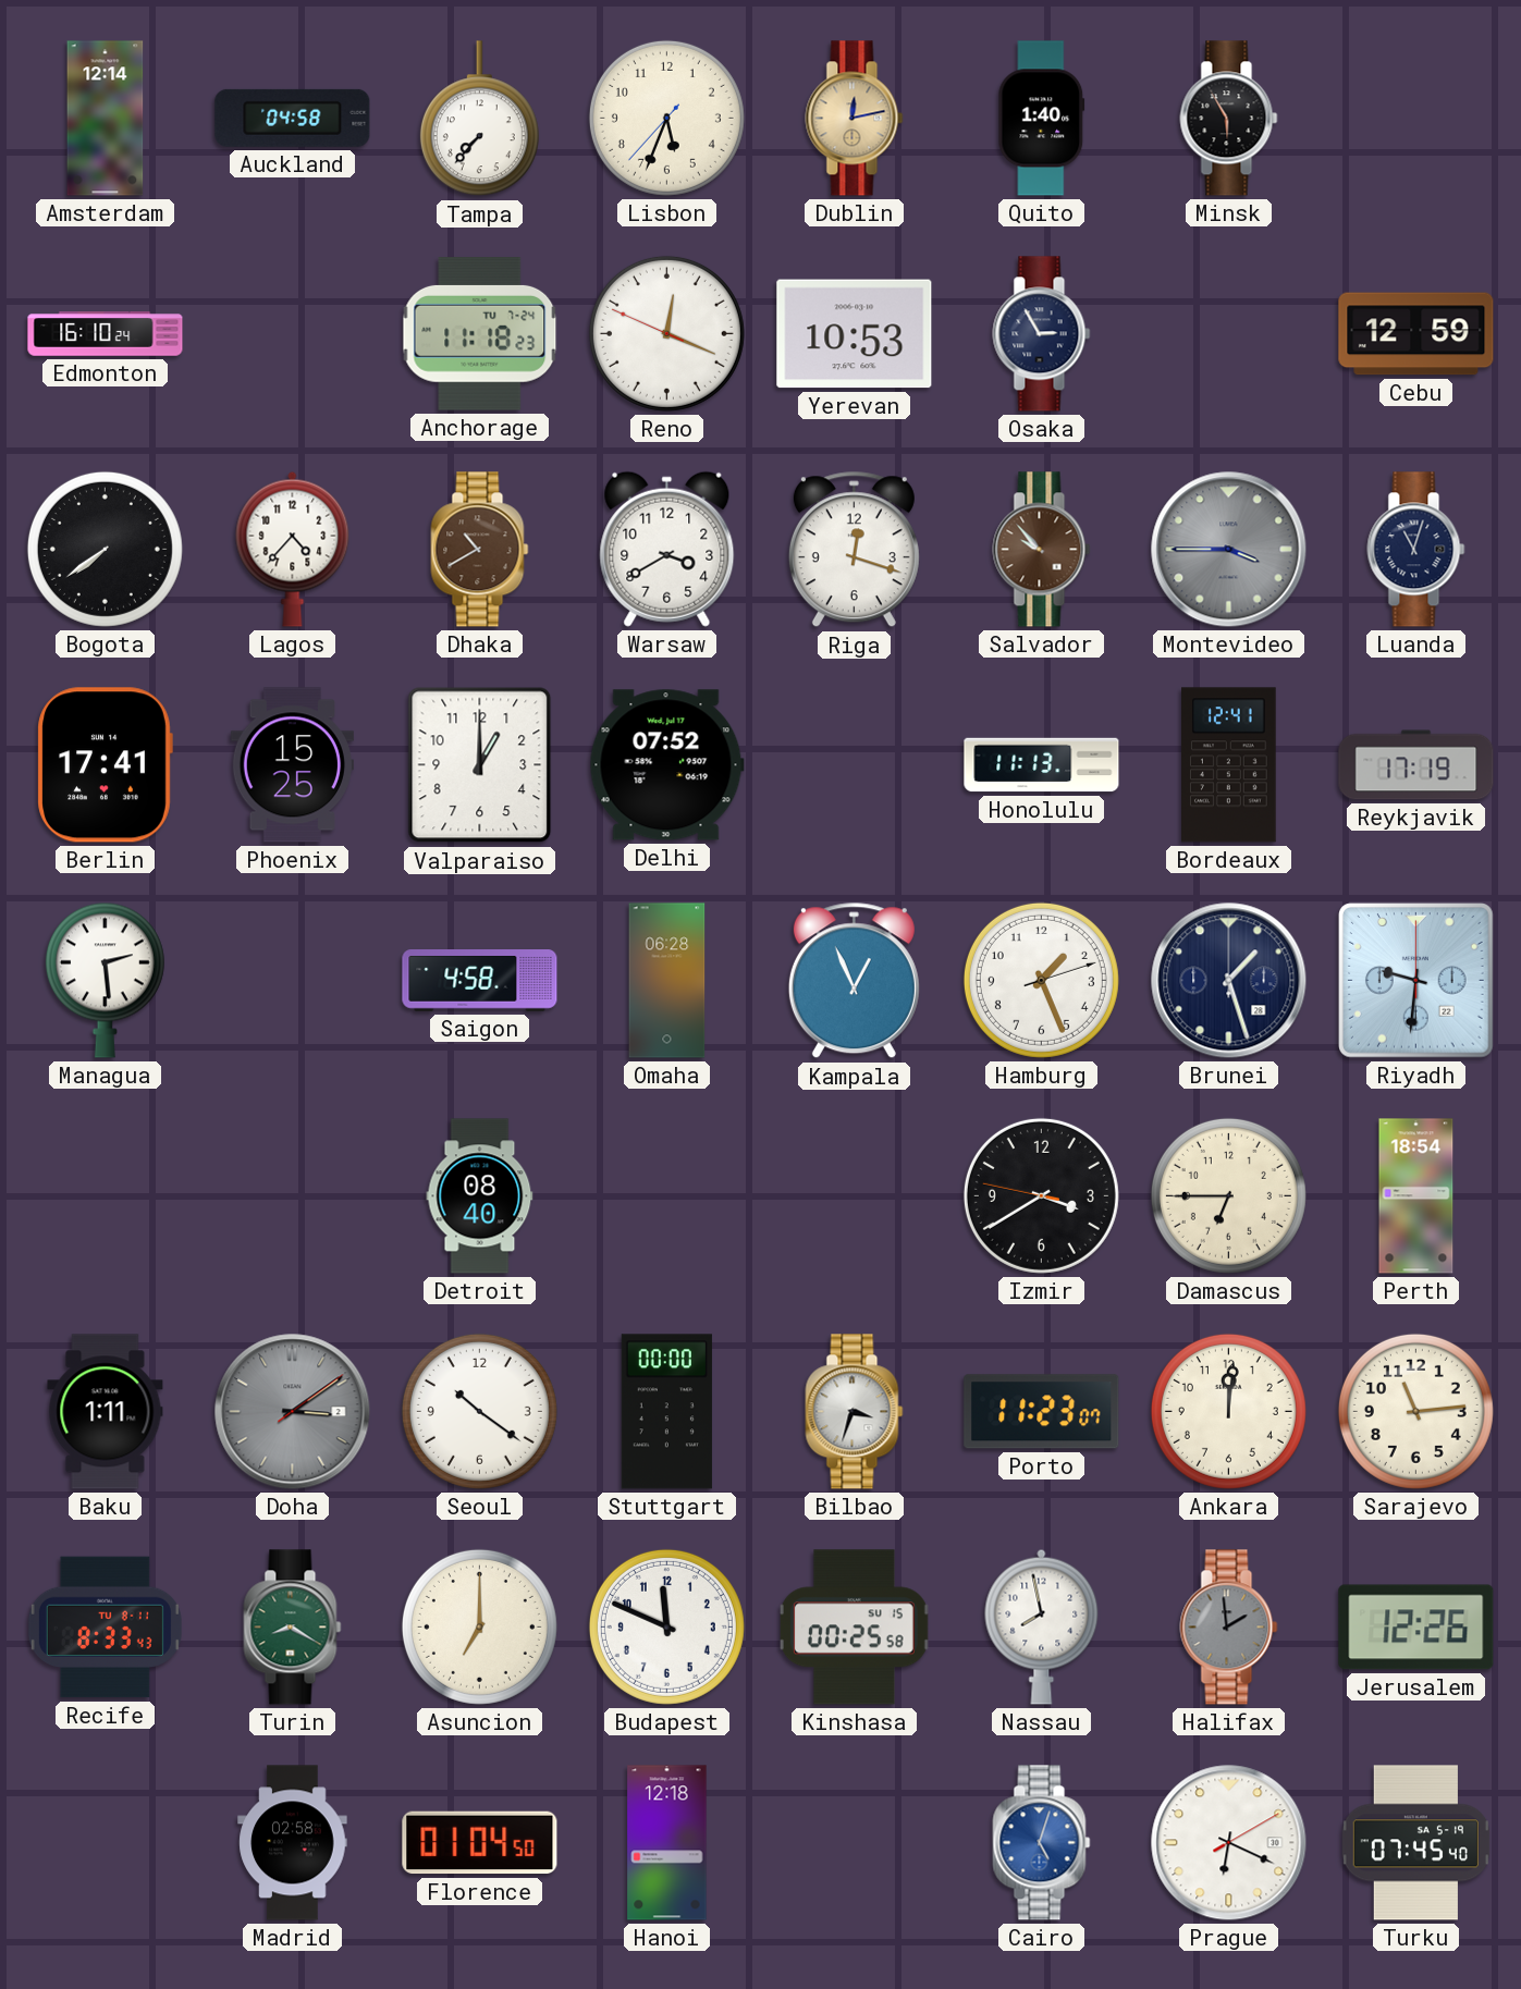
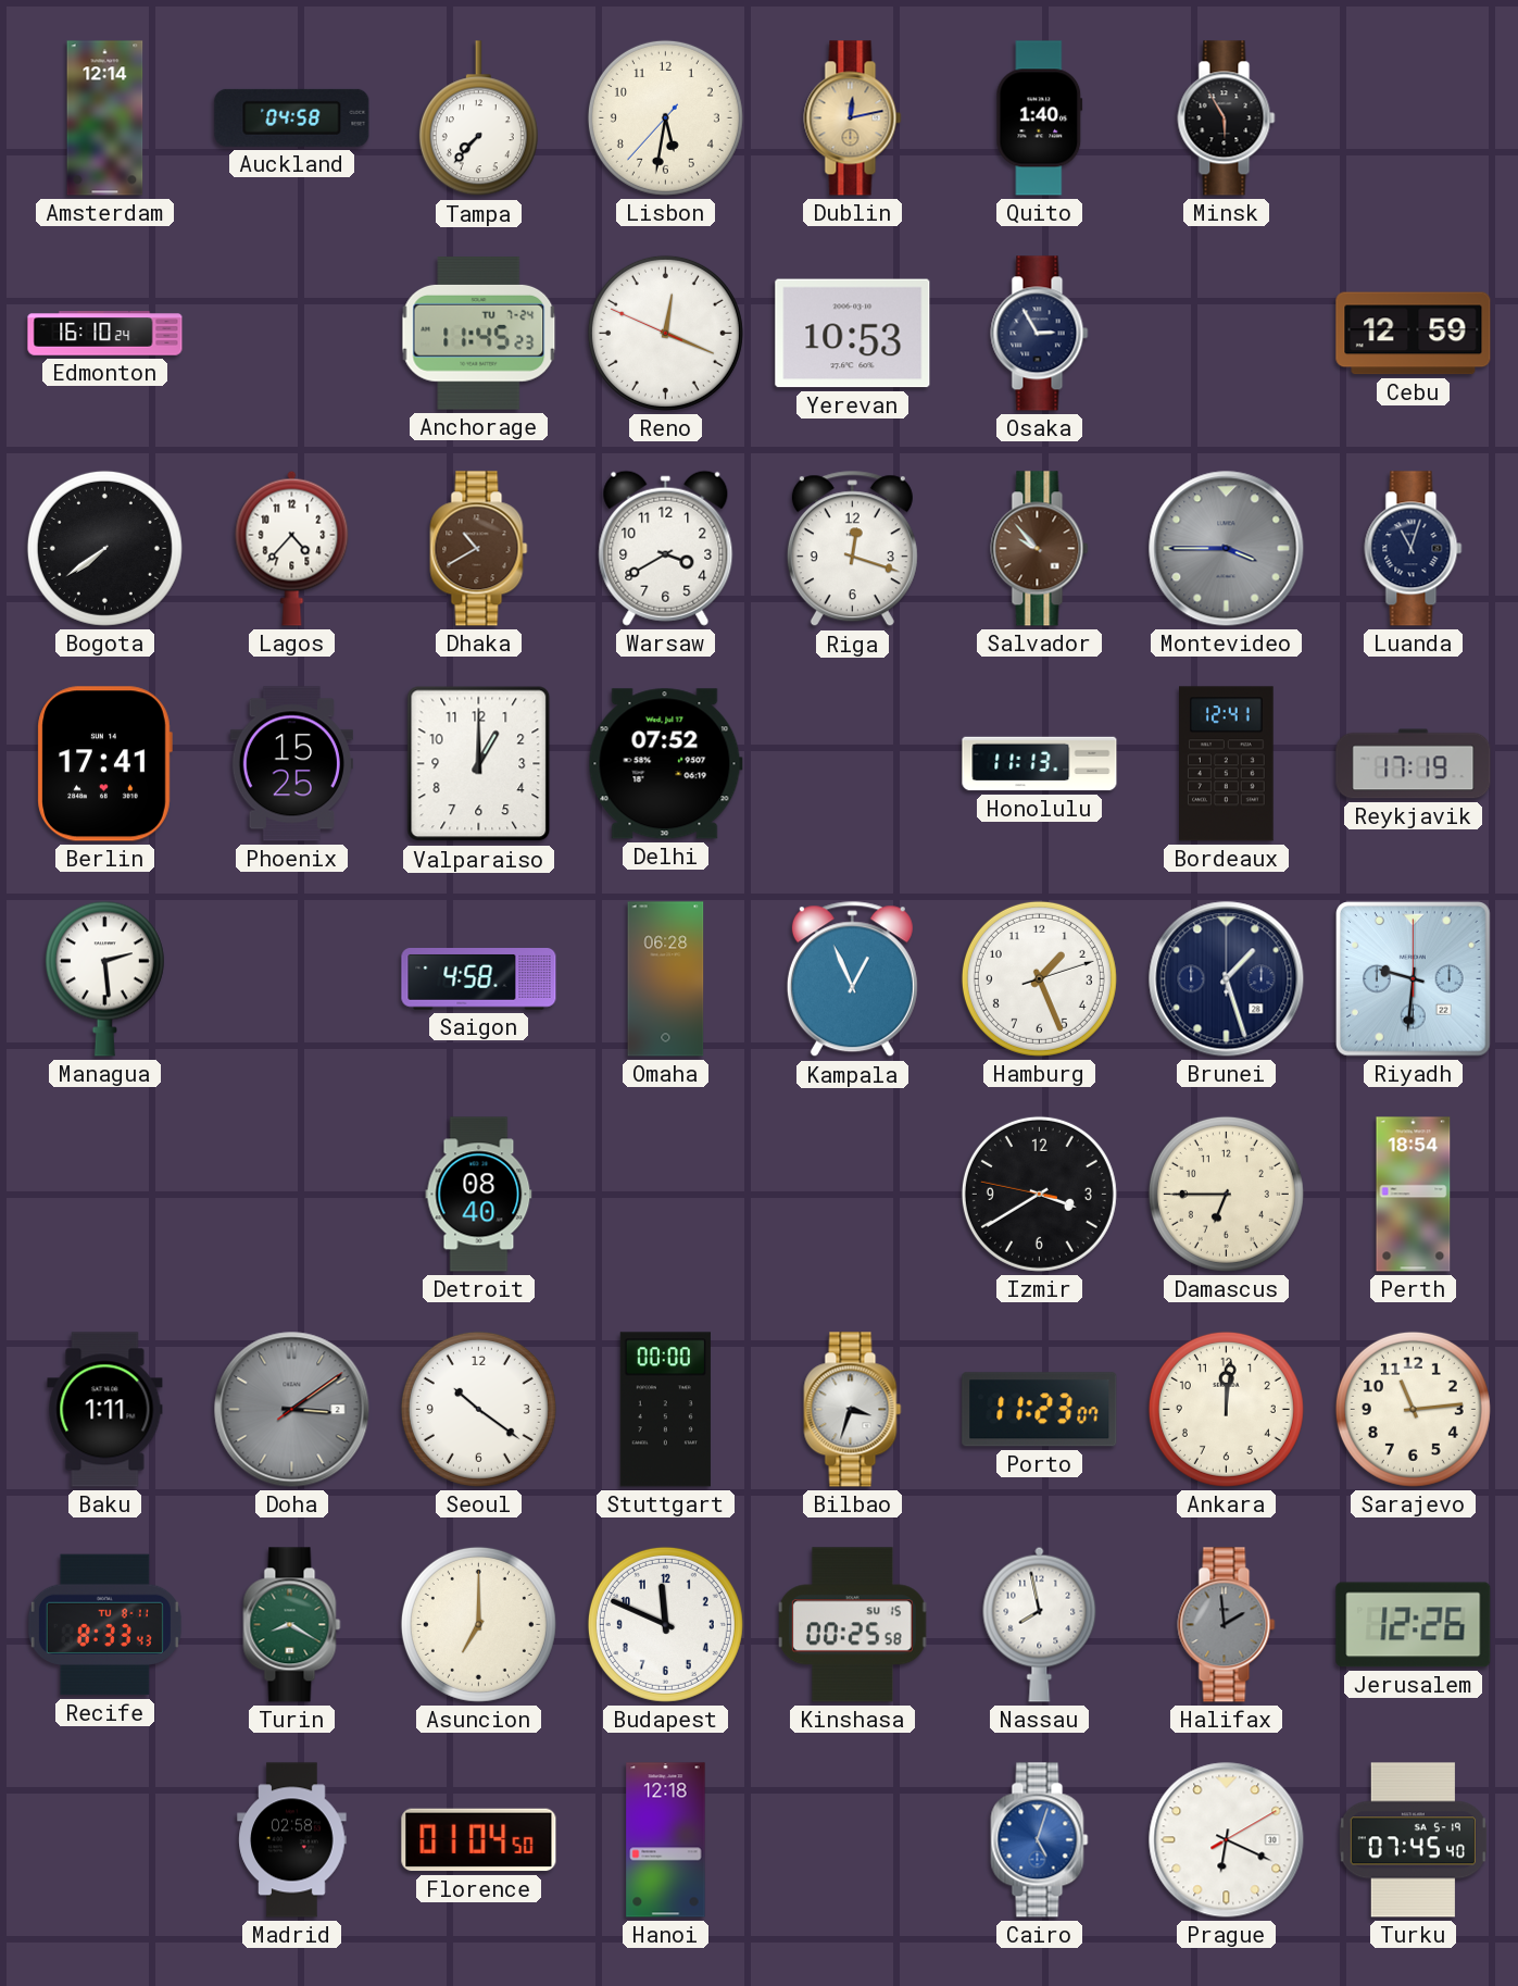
Lisbon: 5:33 -> 5:31
Anchorage: 11:18 -> 11:45
